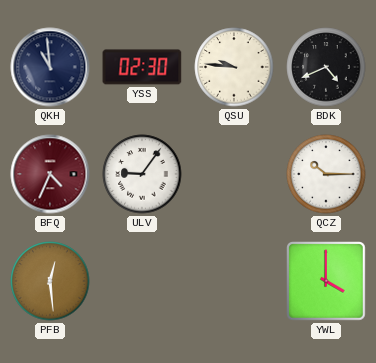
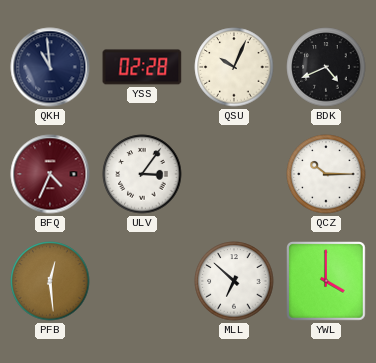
YSS: 02:30 -> 02:28
QSU: 9:46 -> 10:04
ULV: 9:06 -> 3:06
MLL: none -> 6:52
